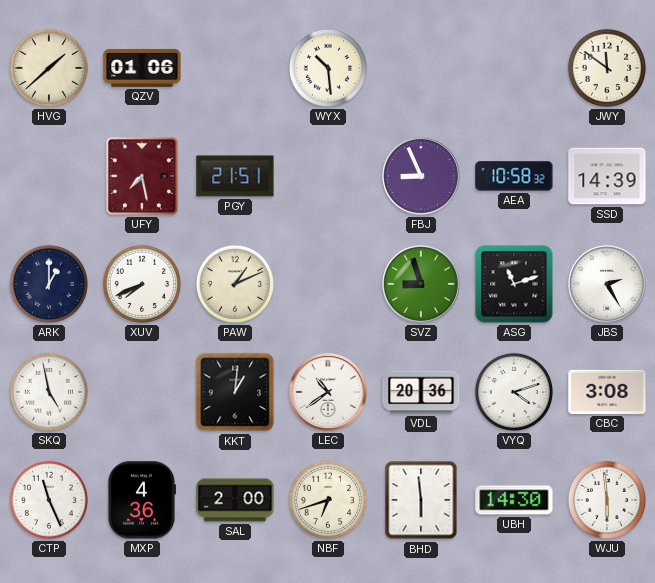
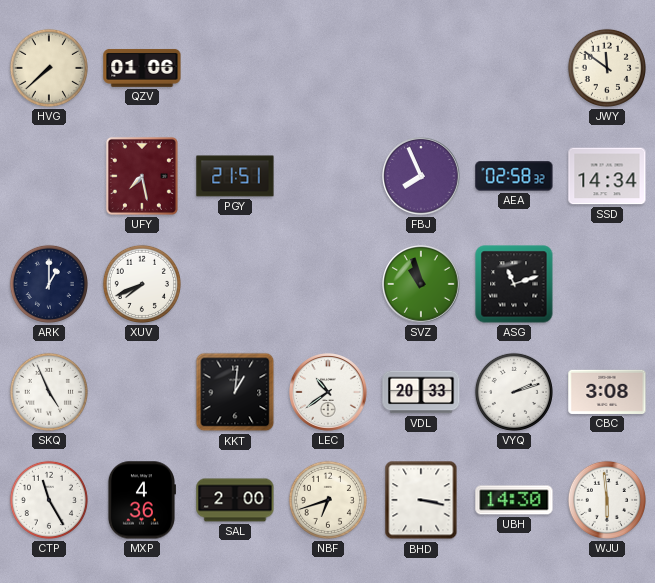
HVG: 1:38 -> 7:38
WYX: 10:29 -> none
FBJ: 8:56 -> 7:56
AEA: 10:58 -> 02:58
SSD: 14:39 -> 14:34
PAW: 1:11 -> none
SVZ: 8:57 -> 10:57
JBS: 2:25 -> none
SKQ: 4:58 -> 4:56
VDL: 20:36 -> 20:33
VYQ: 4:12 -> 2:12
CTP: 11:26 -> 11:25
BHD: 5:59 -> 3:17
